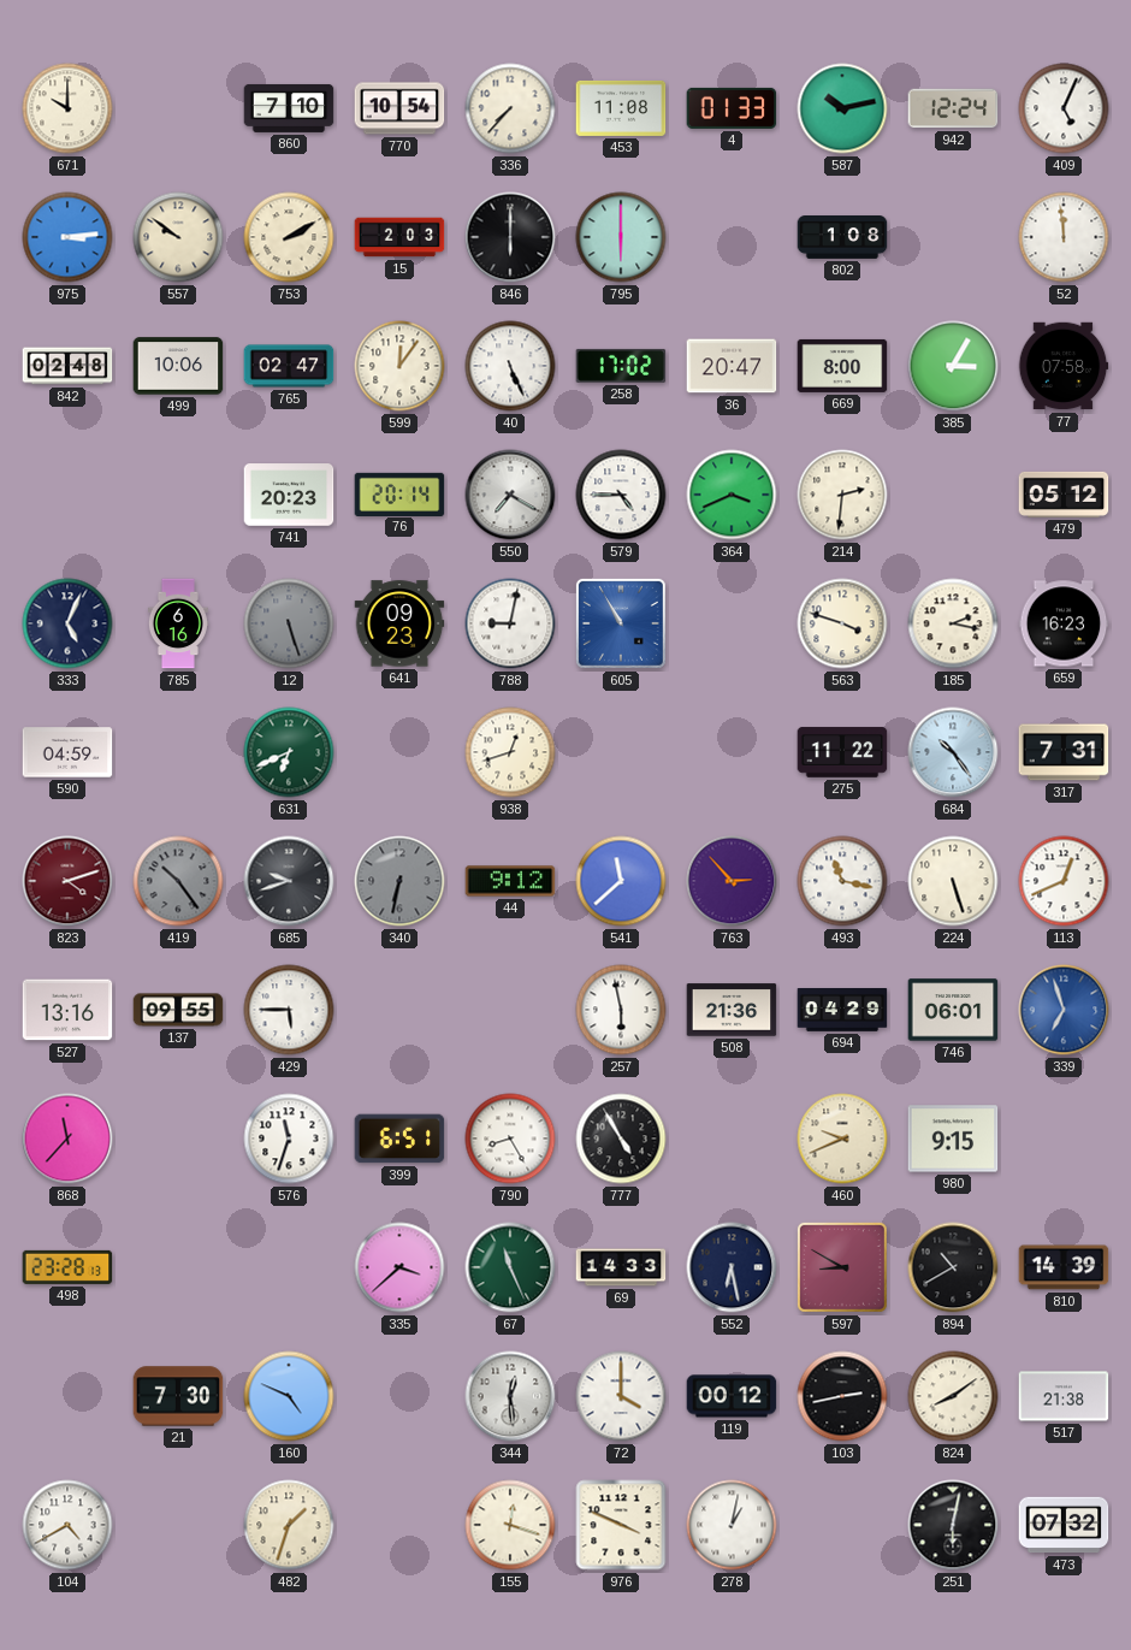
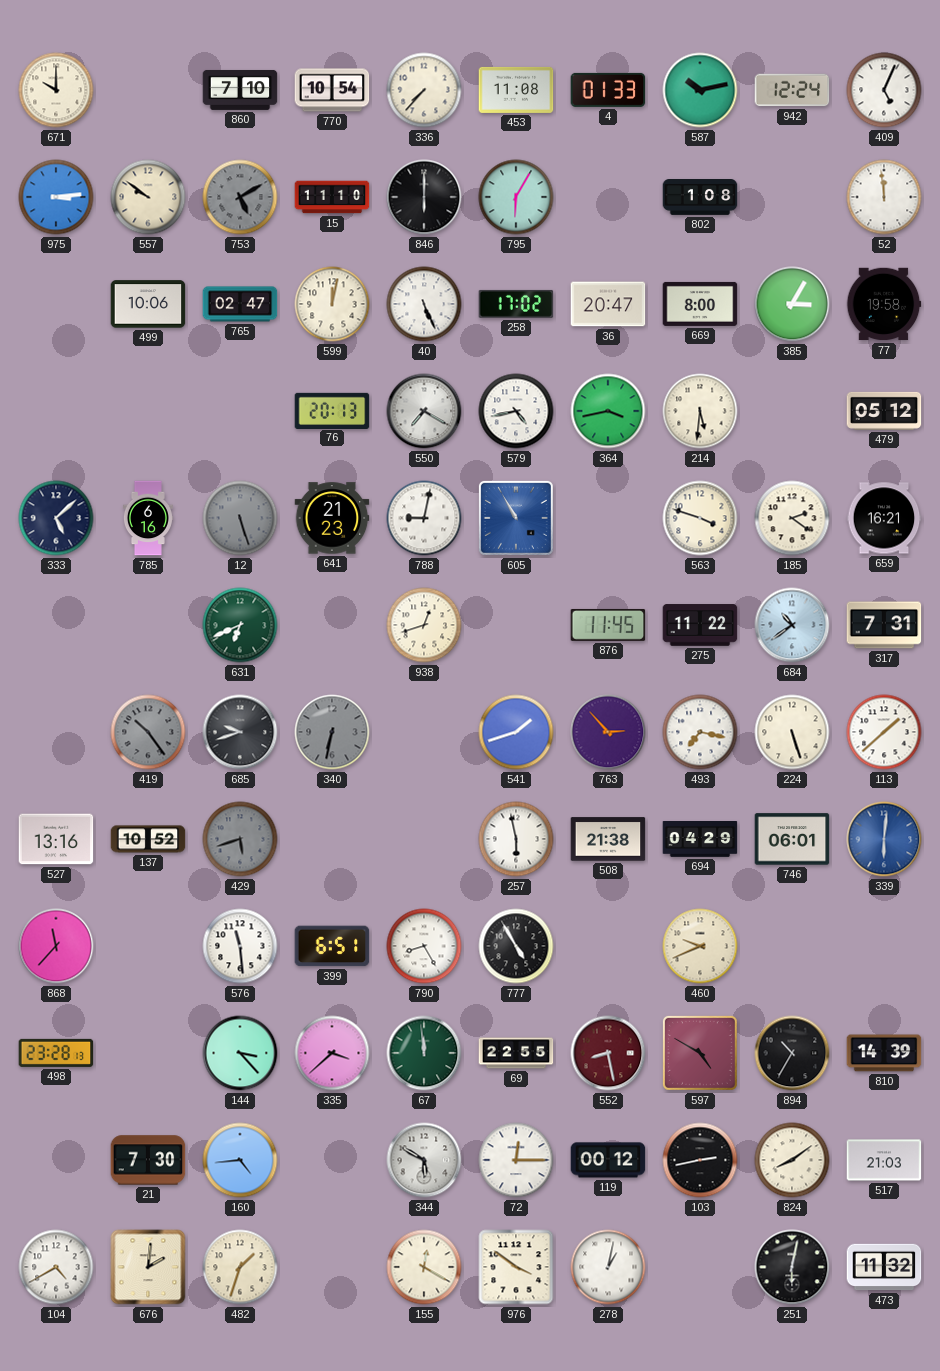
753: 2:10 -> 5:10
753 dial: cream -> grey
15: 2:03 -> 11:10
795: 6:00 -> 6:05
842: 02:48 -> none
599: 12:06 -> 12:02
77: 07:58 -> 19:58
741: 20:23 -> none
76: 20:14 -> 20:13
579: 4:45 -> 4:43
364: 3:41 -> 3:43
214: 2:31 -> 5:31
333: 5:04 -> 5:08
641: 09:23 -> 21:23
185: 2:17 -> 2:21
659: 16:23 -> 16:21
590: 04:59 -> none
876: none -> 11:45
684: 10:24 -> 10:39
823: 4:12 -> none
44: 9:12 -> none
541: 11:38 -> 1:42
493: 11:17 -> 7:17
113: 12:41 -> 1:38
137: 09:55 -> 10:52
429: 5:45 -> 5:42
429 dial: white -> grey
508: 21:36 -> 21:38
339: 6:57 -> 6:01
576: 11:33 -> 11:29
980: 9:15 -> none
144: none -> 3:23
67: 11:26 -> 11:59
69: 14:33 -> 22:55
552: 6:28 -> 8:28
552 dial: navy -> burgundy
597: 8:50 -> 4:50
894: 10:40 -> 10:35
160: 4:49 -> 4:44
344: 12:29 -> 5:50
72: 4:00 -> 12:15
517: 21:38 -> 21:03
676: none -> 2:01
155: 12:18 -> 12:20
976: 3:49 -> 3:51
473: 07:32 -> 11:32
